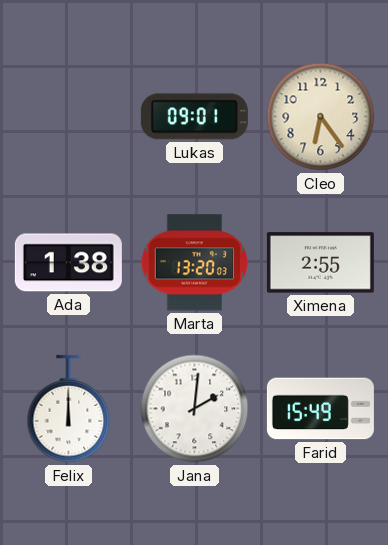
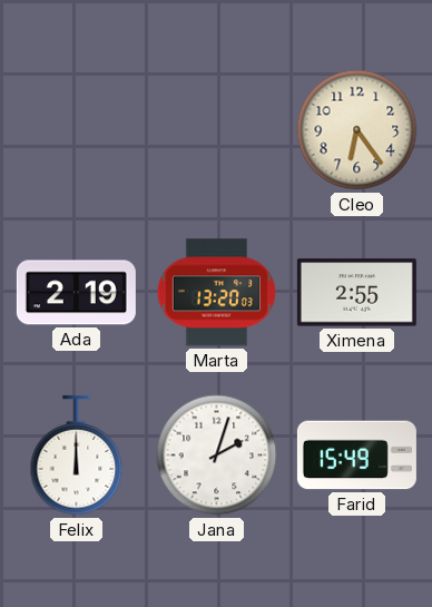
Lukas: 09:01 -> none
Ada: 1:38 -> 2:19
Jana: 2:01 -> 2:03
